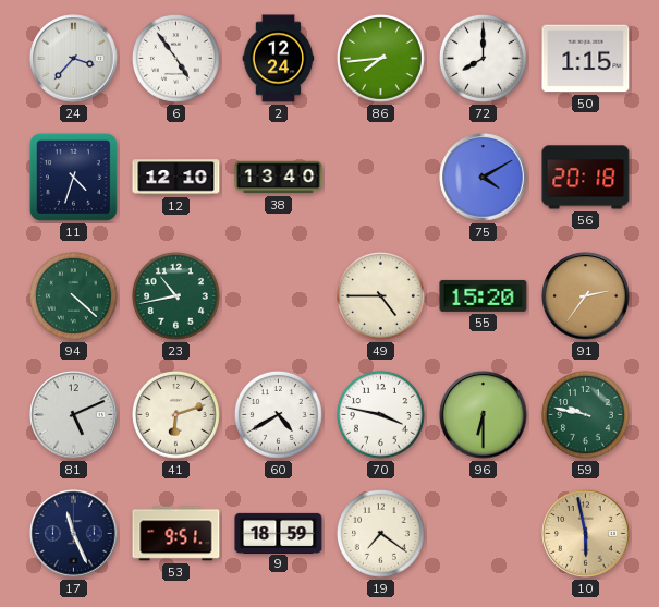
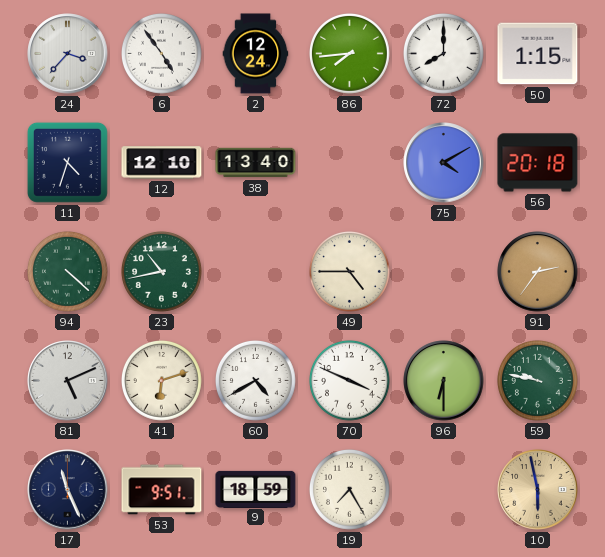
55: 15:20 -> none
70: 3:47 -> 3:49
19: 7:21 -> 7:25
